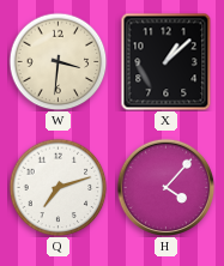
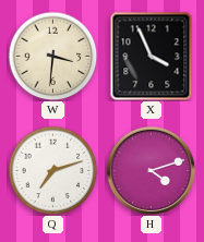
X: 1:08 -> 3:56
H: 4:07 -> 4:12
